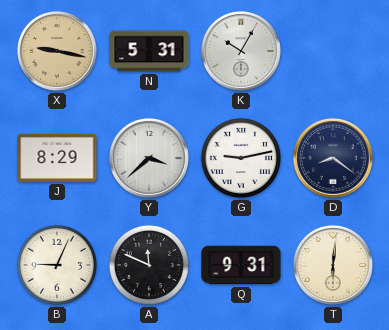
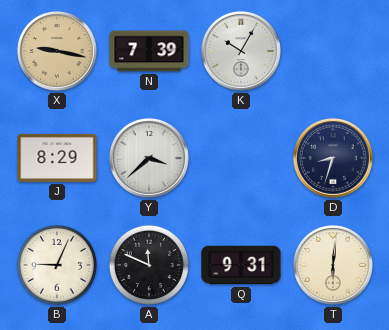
N: 5:31 -> 7:39
G: 9:13 -> none
D: 8:21 -> 8:33
